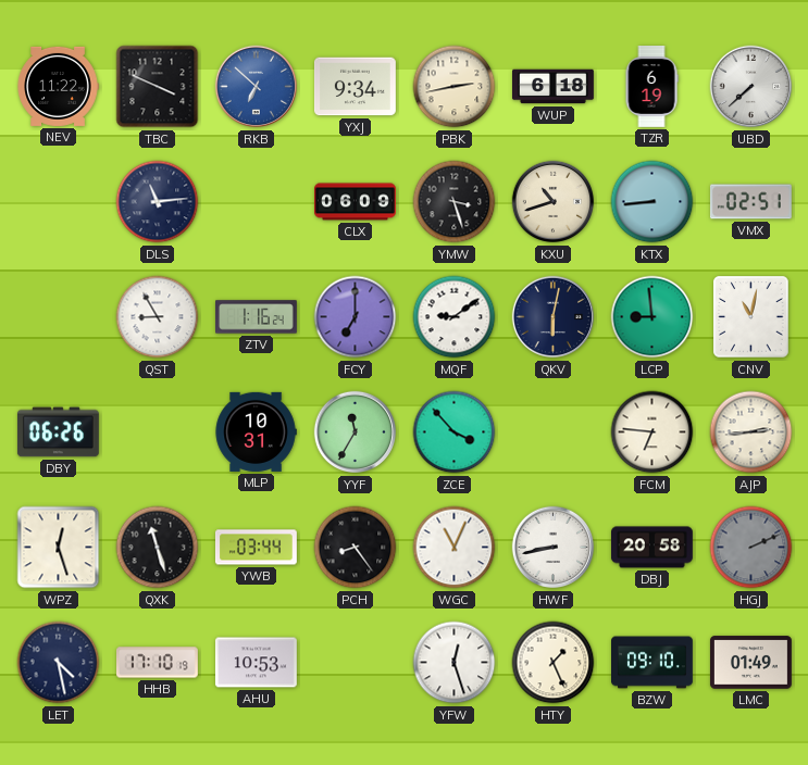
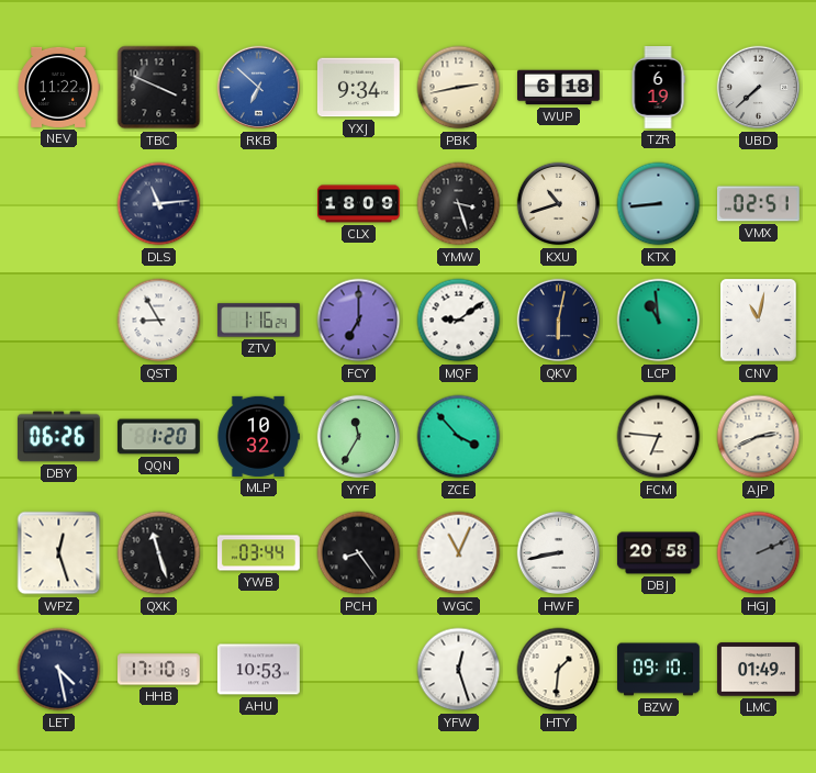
CLX: 06:09 -> 18:09
LCP: 8:59 -> 10:59
QQN: none -> 1:20
MLP: 10:31 -> 10:32
AJP: 2:44 -> 2:41
HTY: 1:26 -> 1:31
